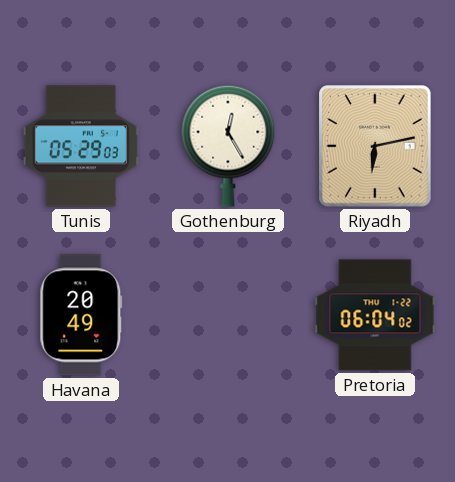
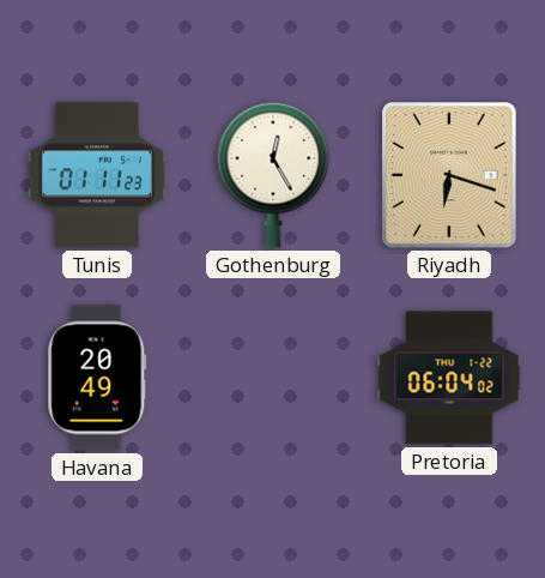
Tunis: 05:29 -> 01:11
Riyadh: 6:13 -> 6:18
